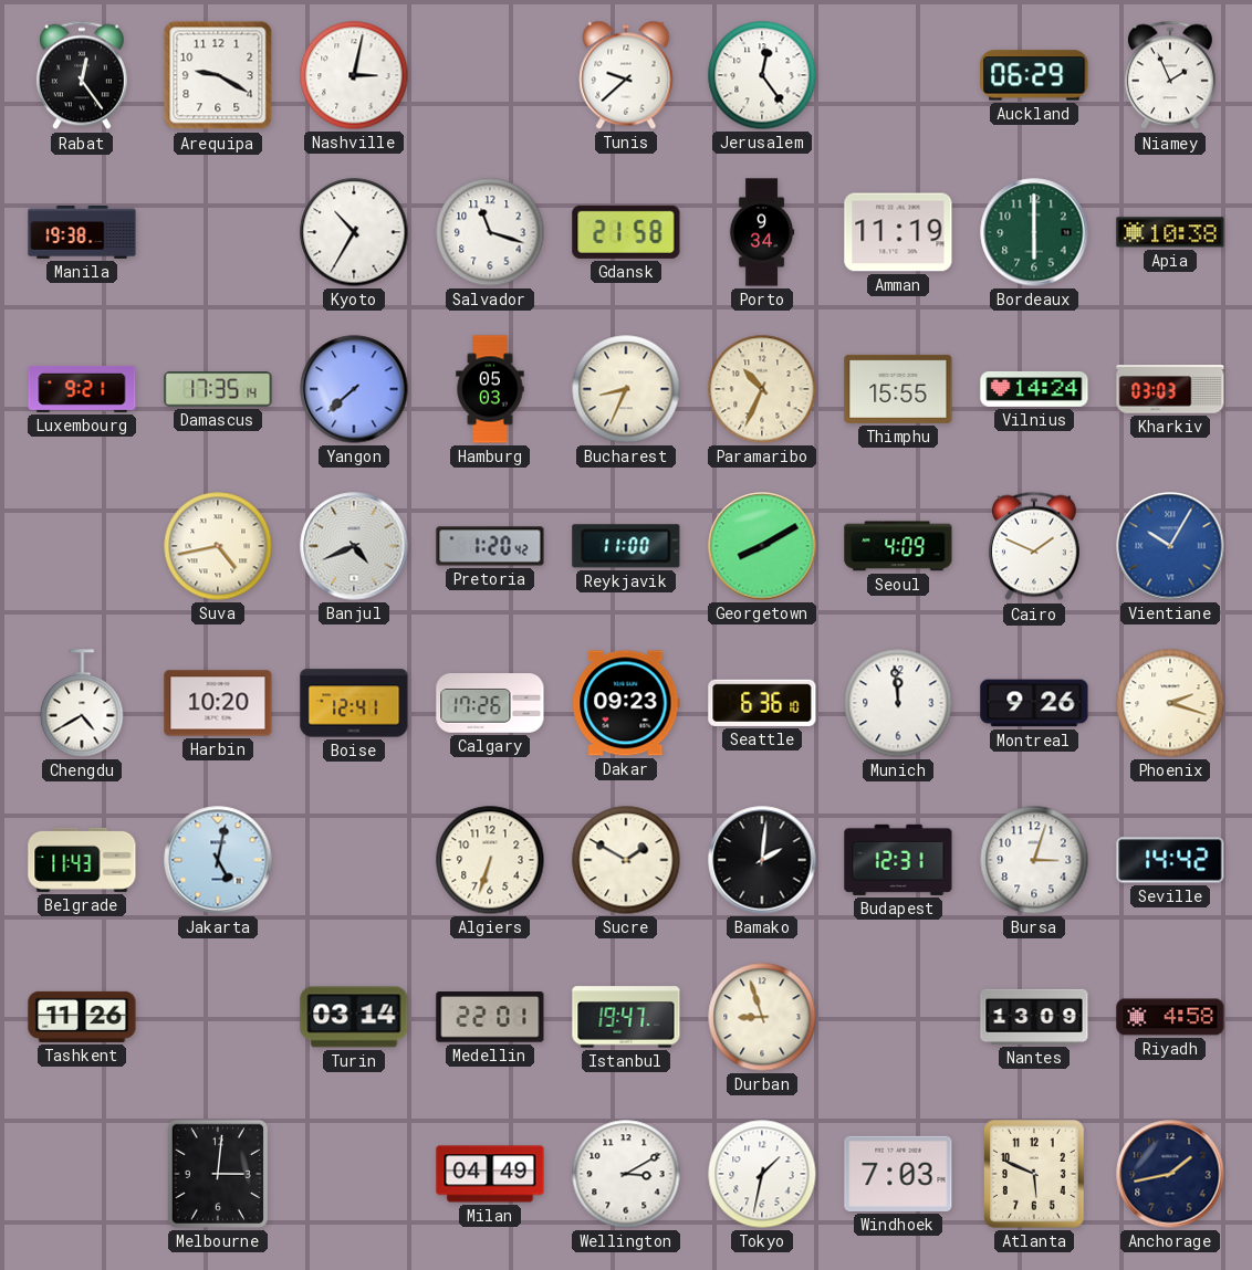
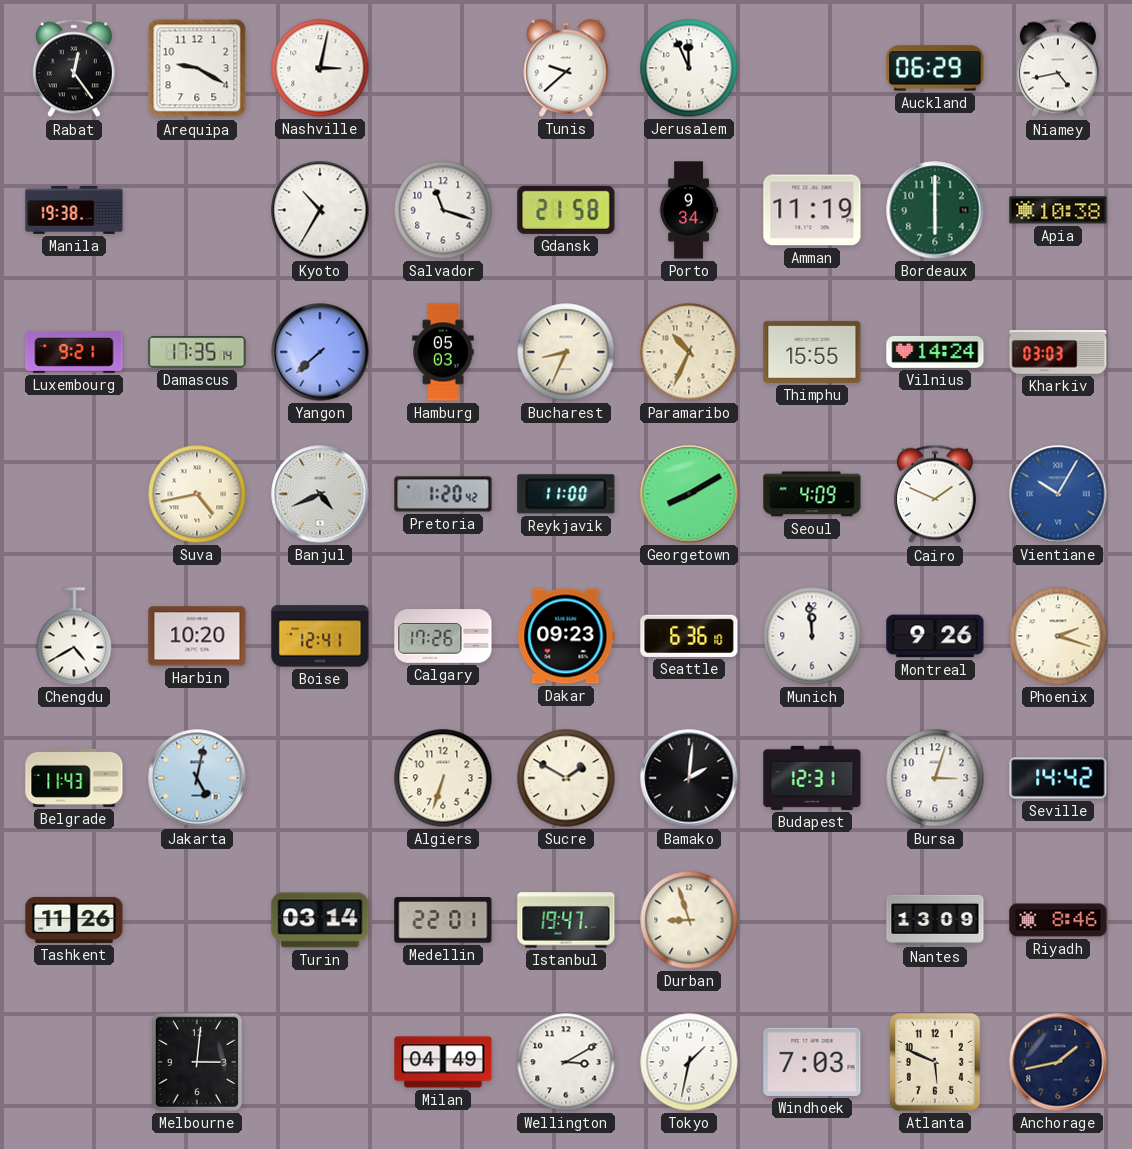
Jerusalem: 12:24 -> 11:56
Niamey: 1:56 -> 4:43
Riyadh: 4:58 -> 8:46
